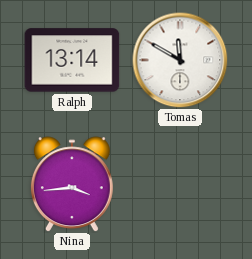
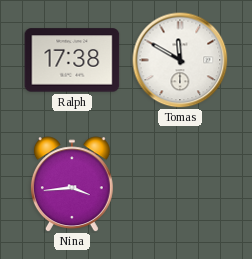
Ralph: 13:14 -> 17:38
